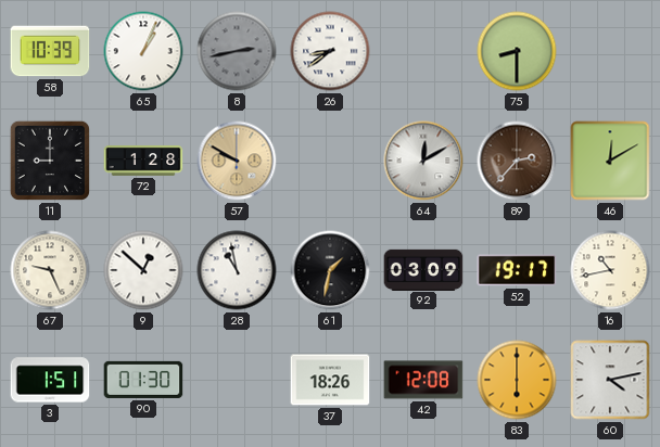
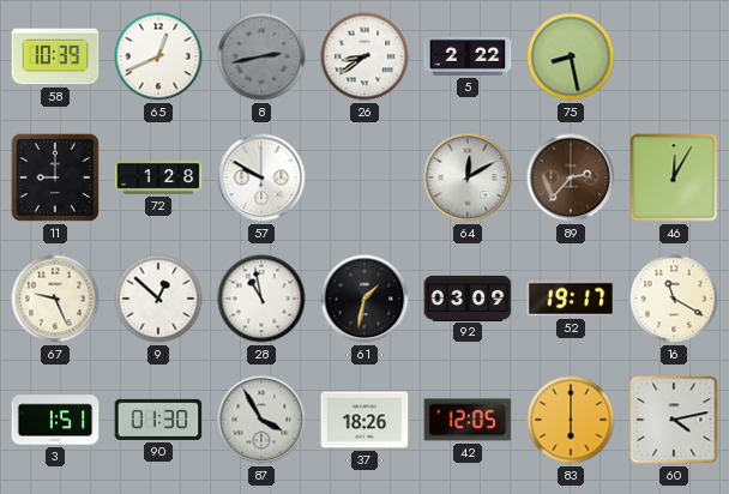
65: 1:04 -> 12:41
5: none -> 2:22
75: 8:30 -> 8:28
57 dial: champagne -> white
46: 12:10 -> 12:05
16: 10:43 -> 11:20
87: none -> 3:55
42: 12:08 -> 12:05
